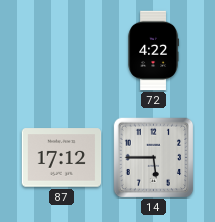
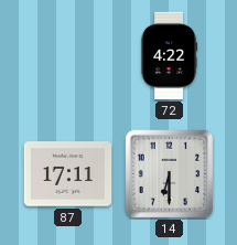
87: 17:12 -> 17:11
14: 5:45 -> 6:30
